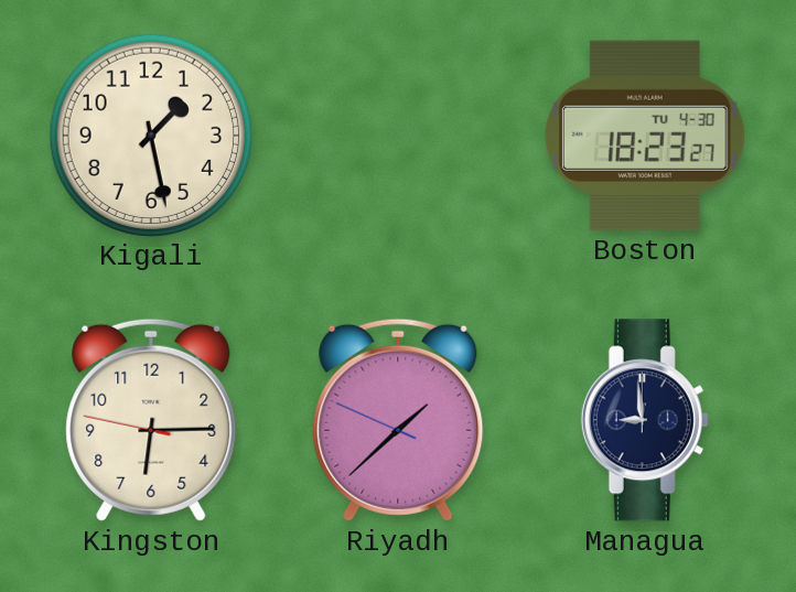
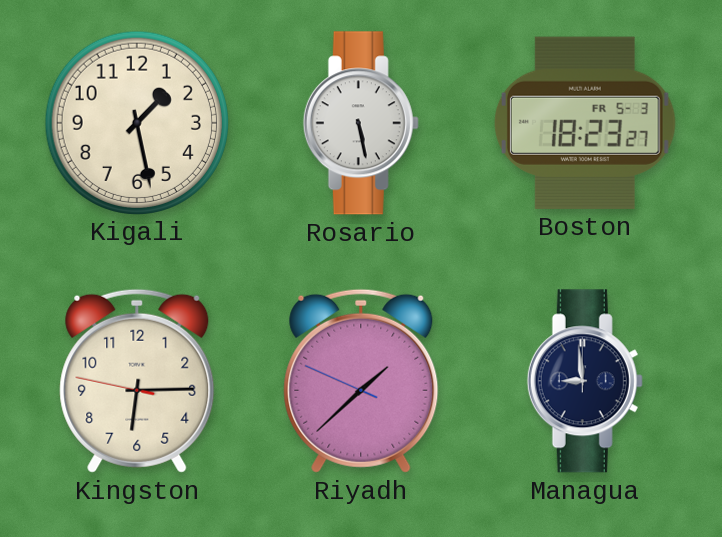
Rosario: none -> 5:28
Boston date: TU 4-30 -> FR 5-3
